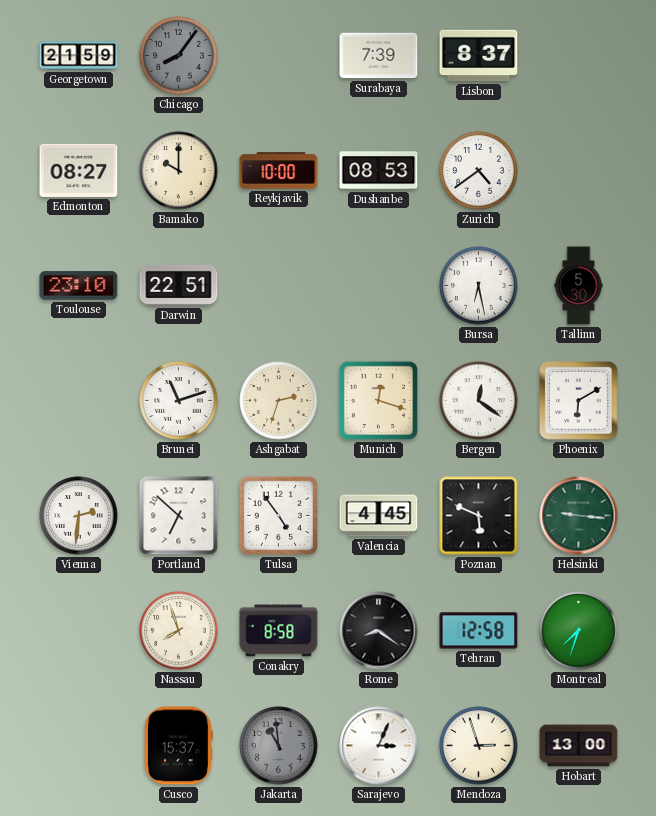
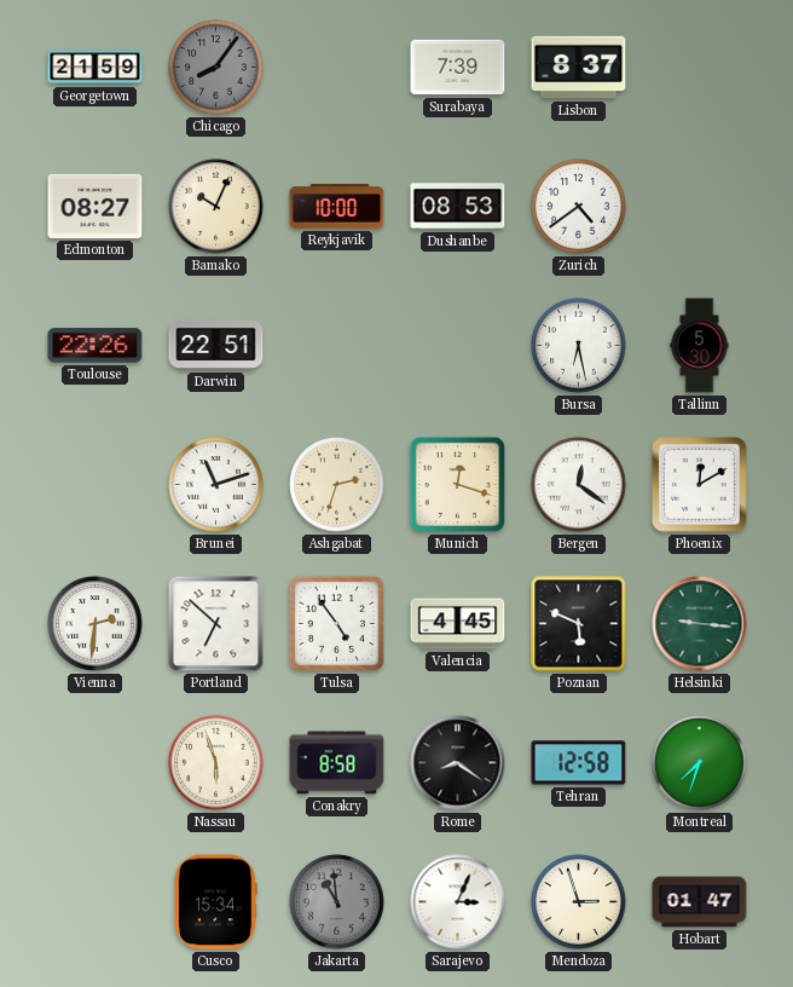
Bamako: 10:00 -> 10:04
Toulouse: 23:10 -> 22:26
Phoenix: 6:10 -> 12:10
Nassau: 7:57 -> 5:57
Cusco: 15:37 -> 15:34
Hobart: 13:00 -> 01:47
